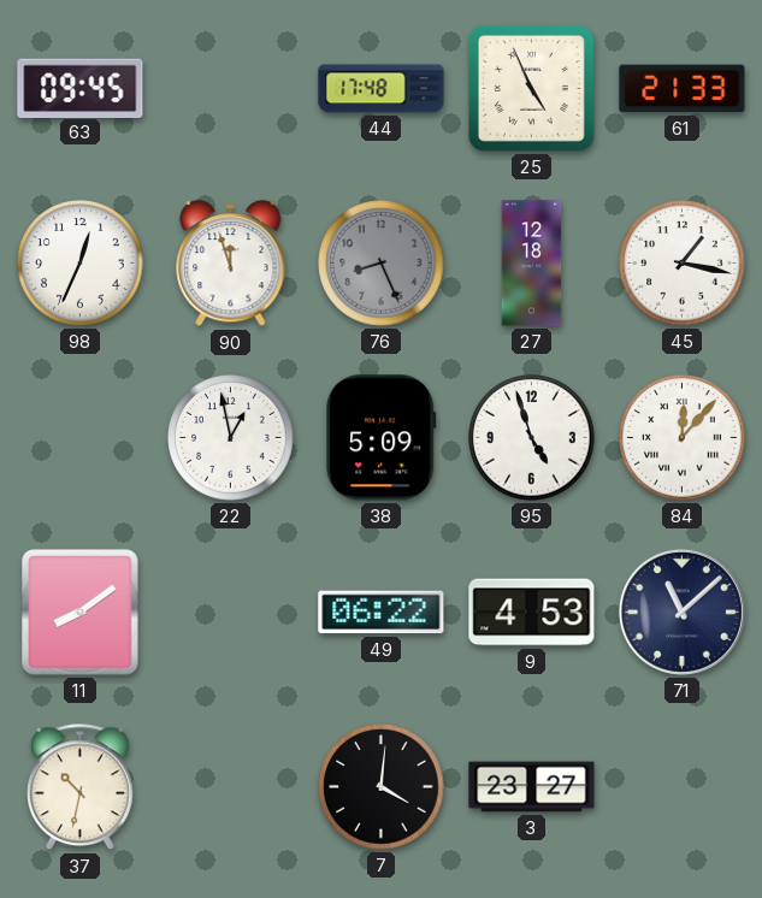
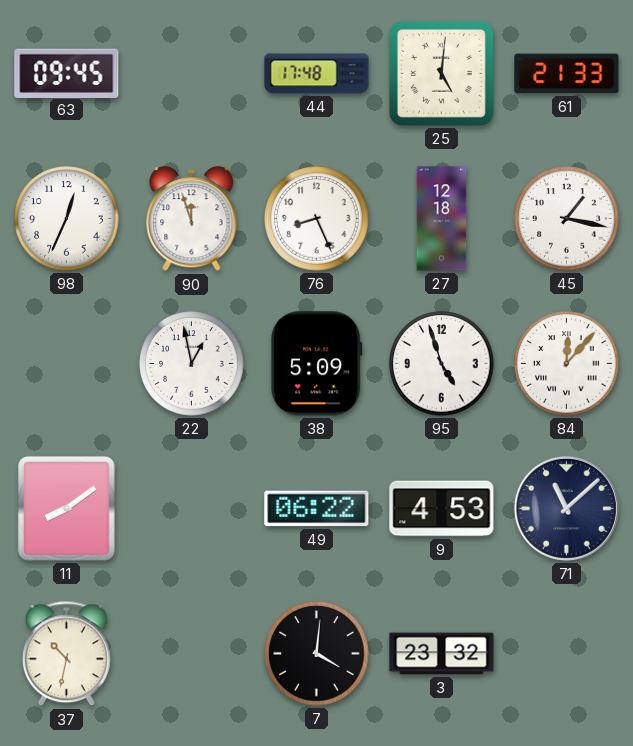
25: 4:56 -> 5:01
76 dial: grey -> white
3: 23:27 -> 23:32
